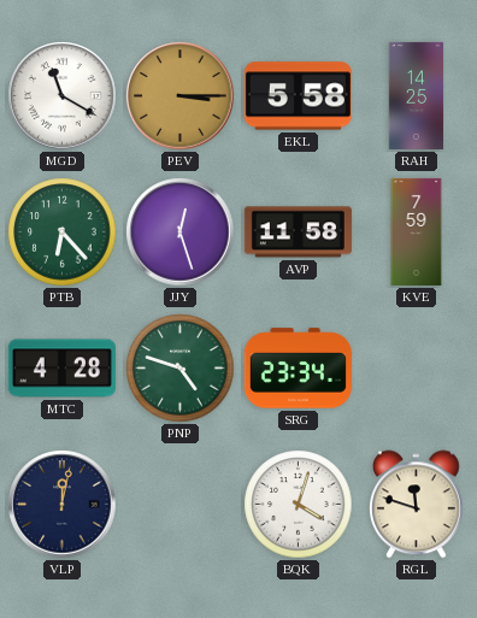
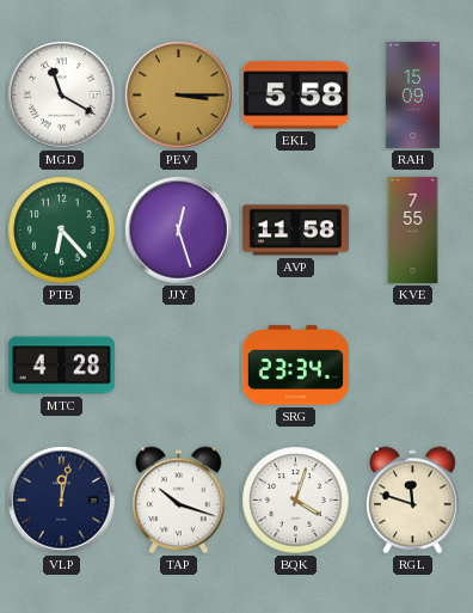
RAH: 14:25 -> 15:09
KVE: 7:59 -> 7:55
PNP: 4:48 -> none
TAP: none -> 10:18
